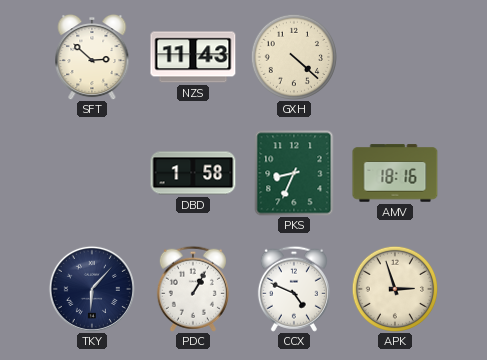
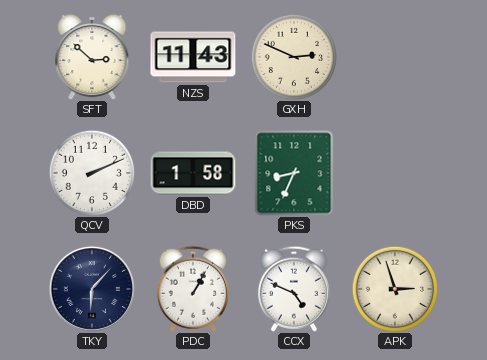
GXH: 4:22 -> 2:49
QCV: none -> 2:11
AMV: 18:16 -> none
